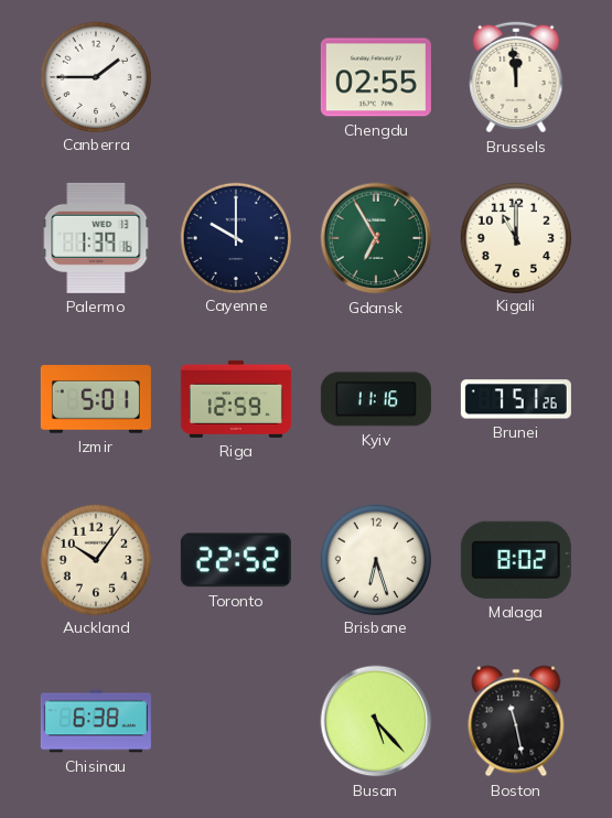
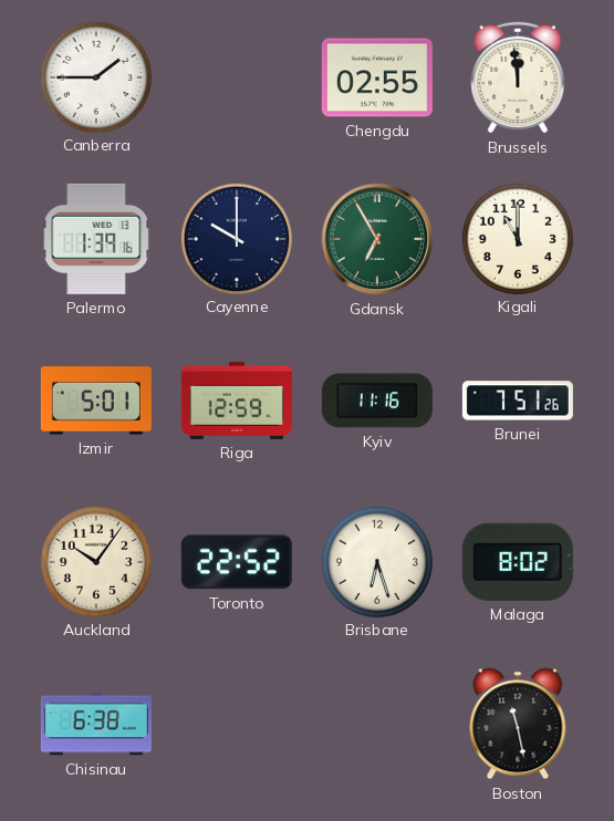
Busan: 5:23 -> none
